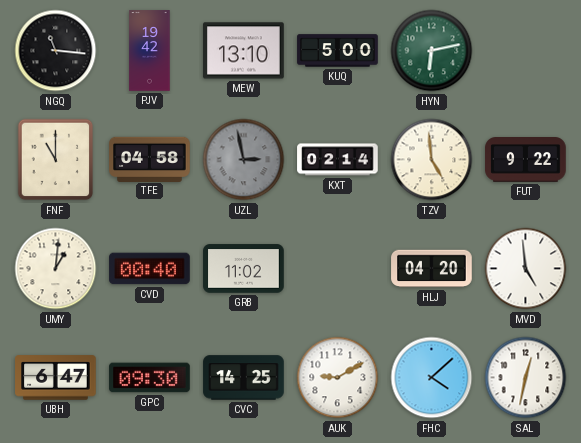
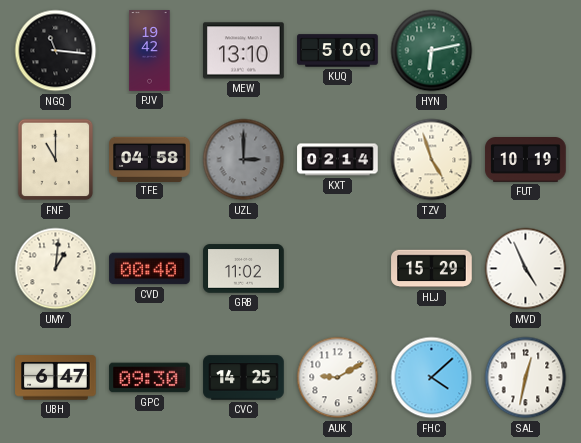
UZL: 2:58 -> 3:00
TZV: 4:59 -> 4:57
FUT: 9:22 -> 10:19
HLJ: 04:20 -> 15:29
MVD: 4:59 -> 4:56
